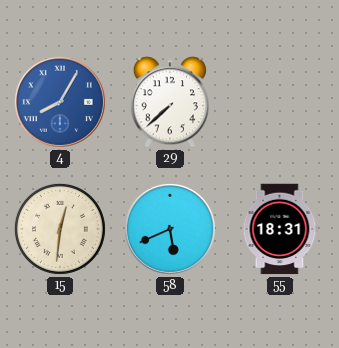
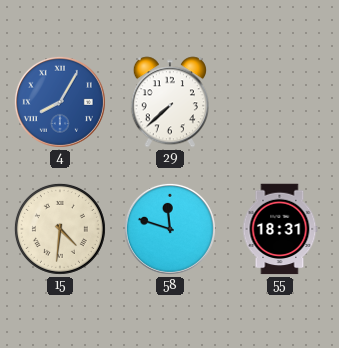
15: 12:31 -> 4:31
58: 5:41 -> 11:48
